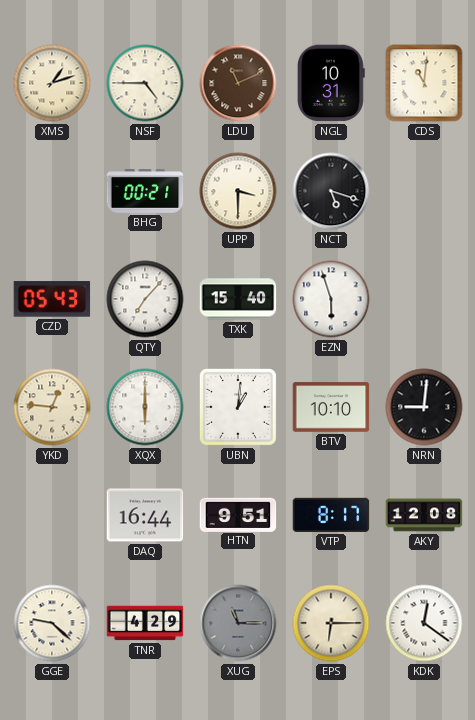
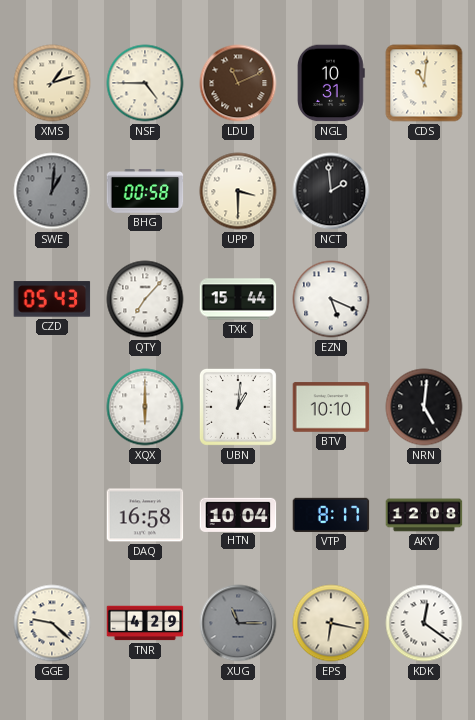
SWE: none -> 1:01
BHG: 00:21 -> 00:58
NCT: 5:18 -> 1:59
TXK: 15:40 -> 15:44
EZN: 5:57 -> 5:19
YKD: 12:46 -> none
NRN: 9:01 -> 5:01
DAQ: 16:44 -> 16:58
HTN: 9:51 -> 10:04
EPS: 6:15 -> 6:17
